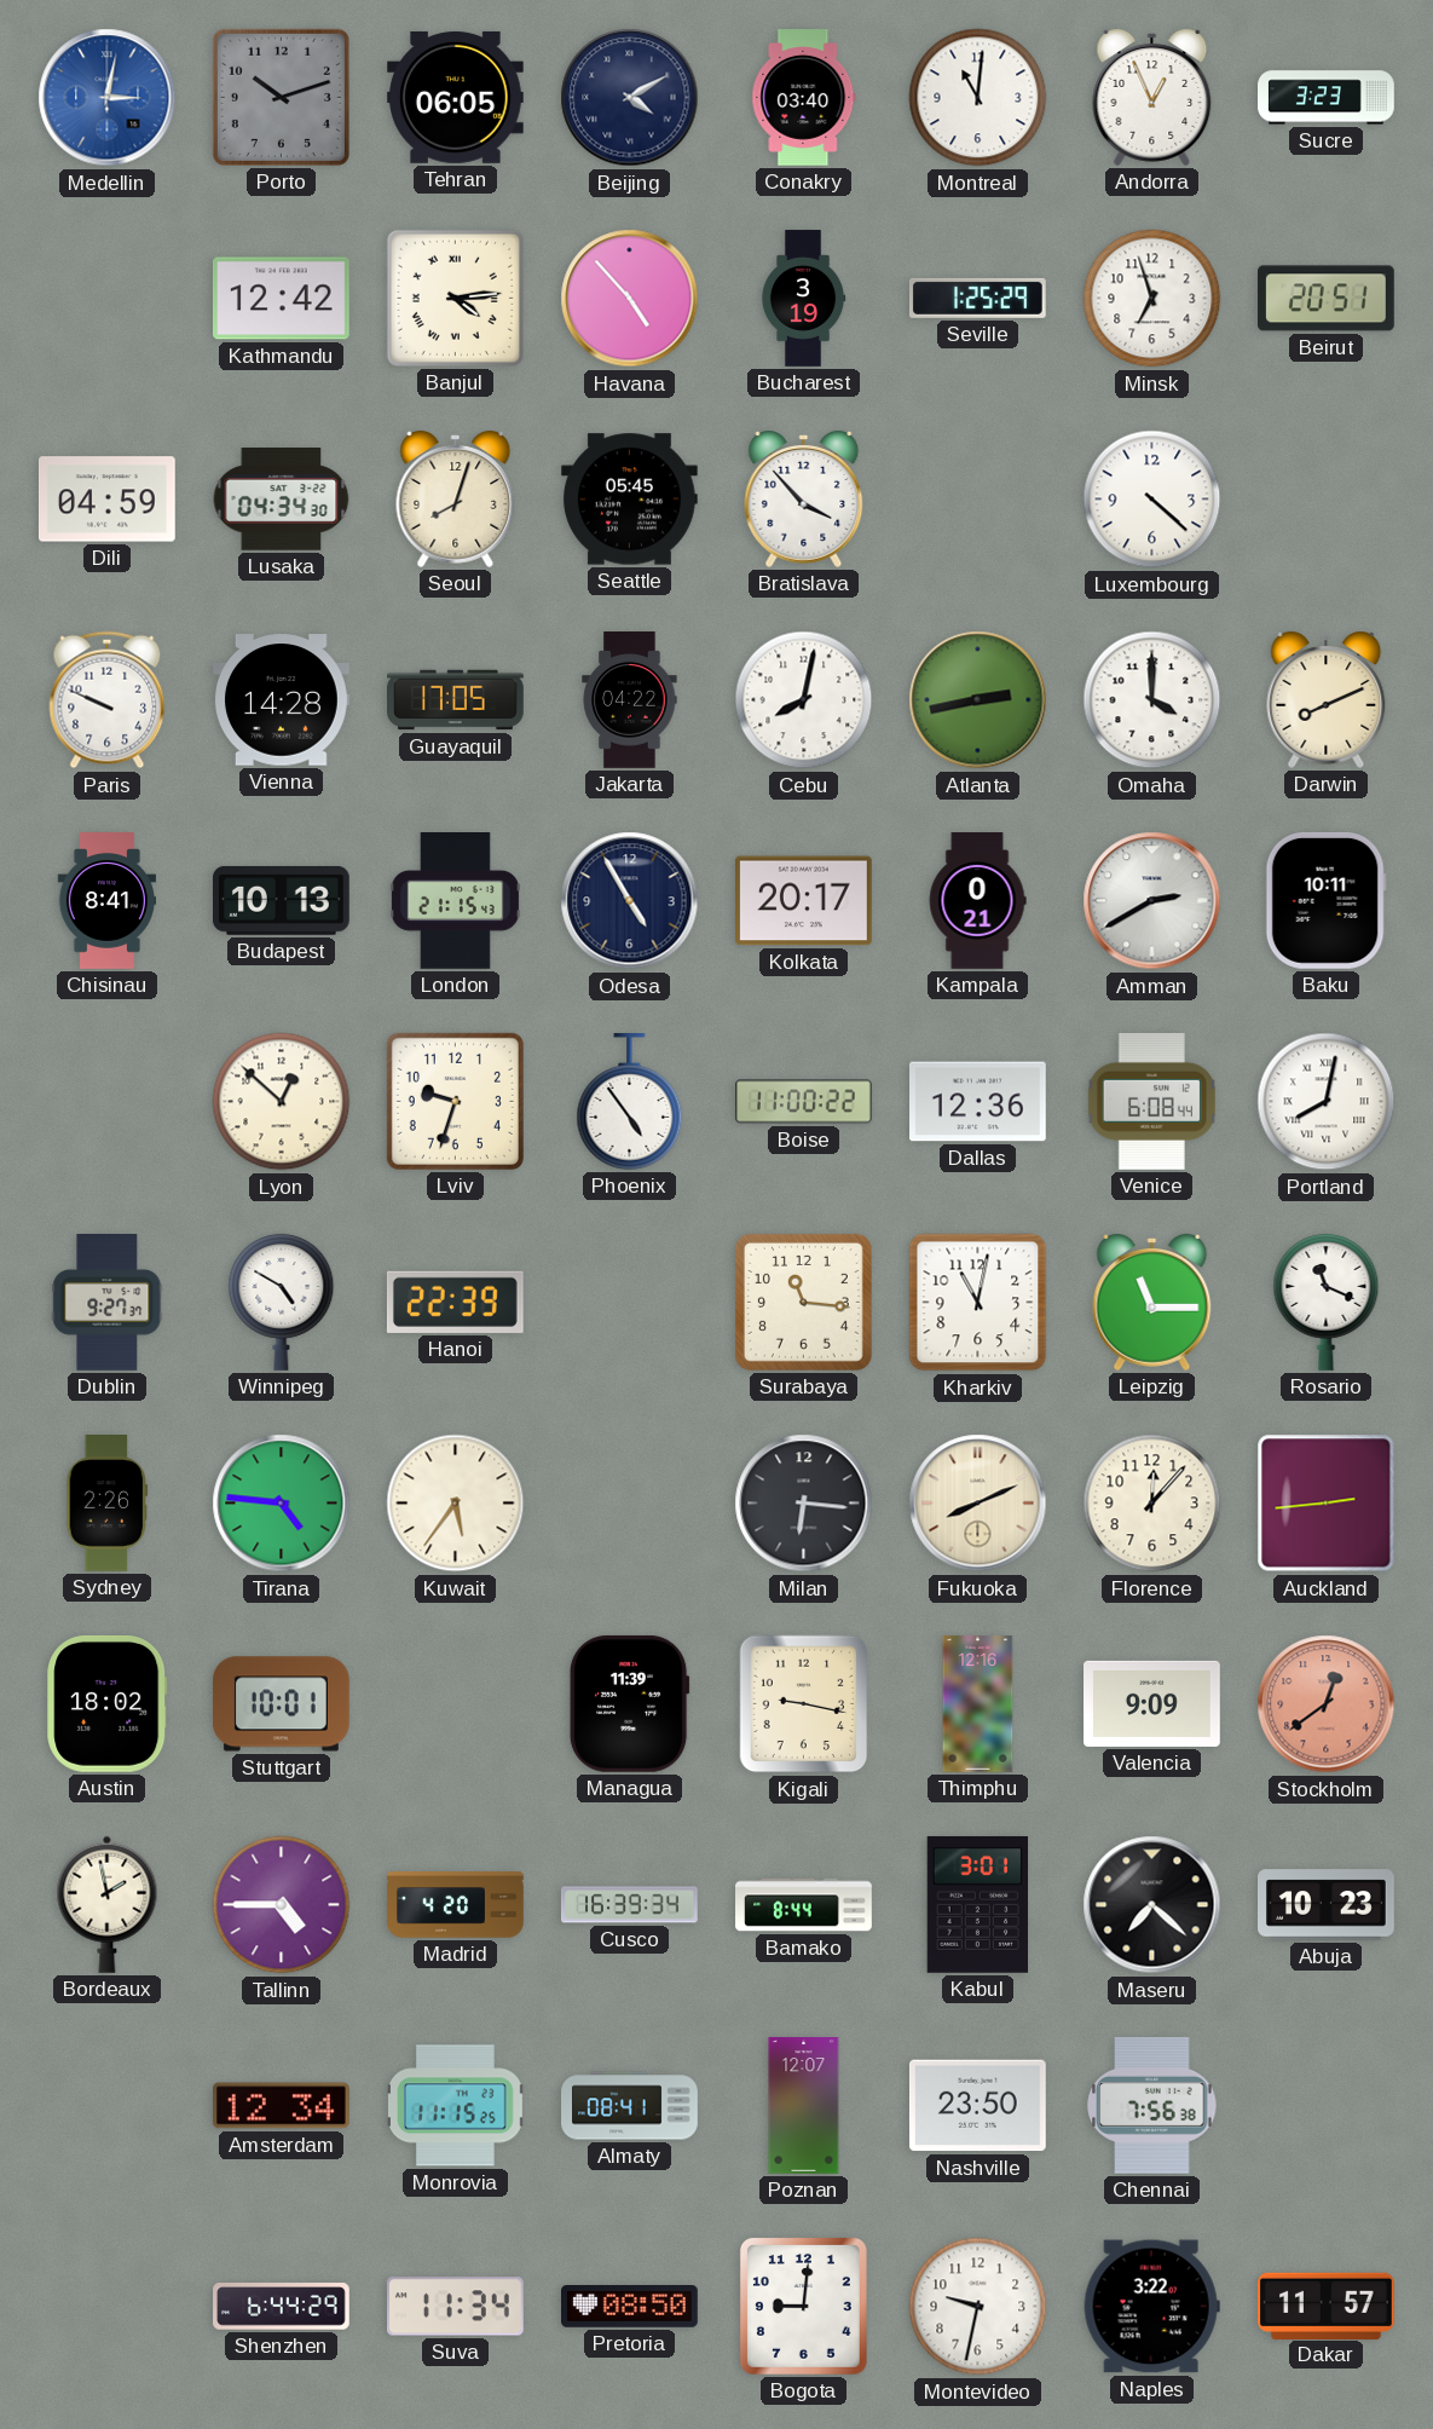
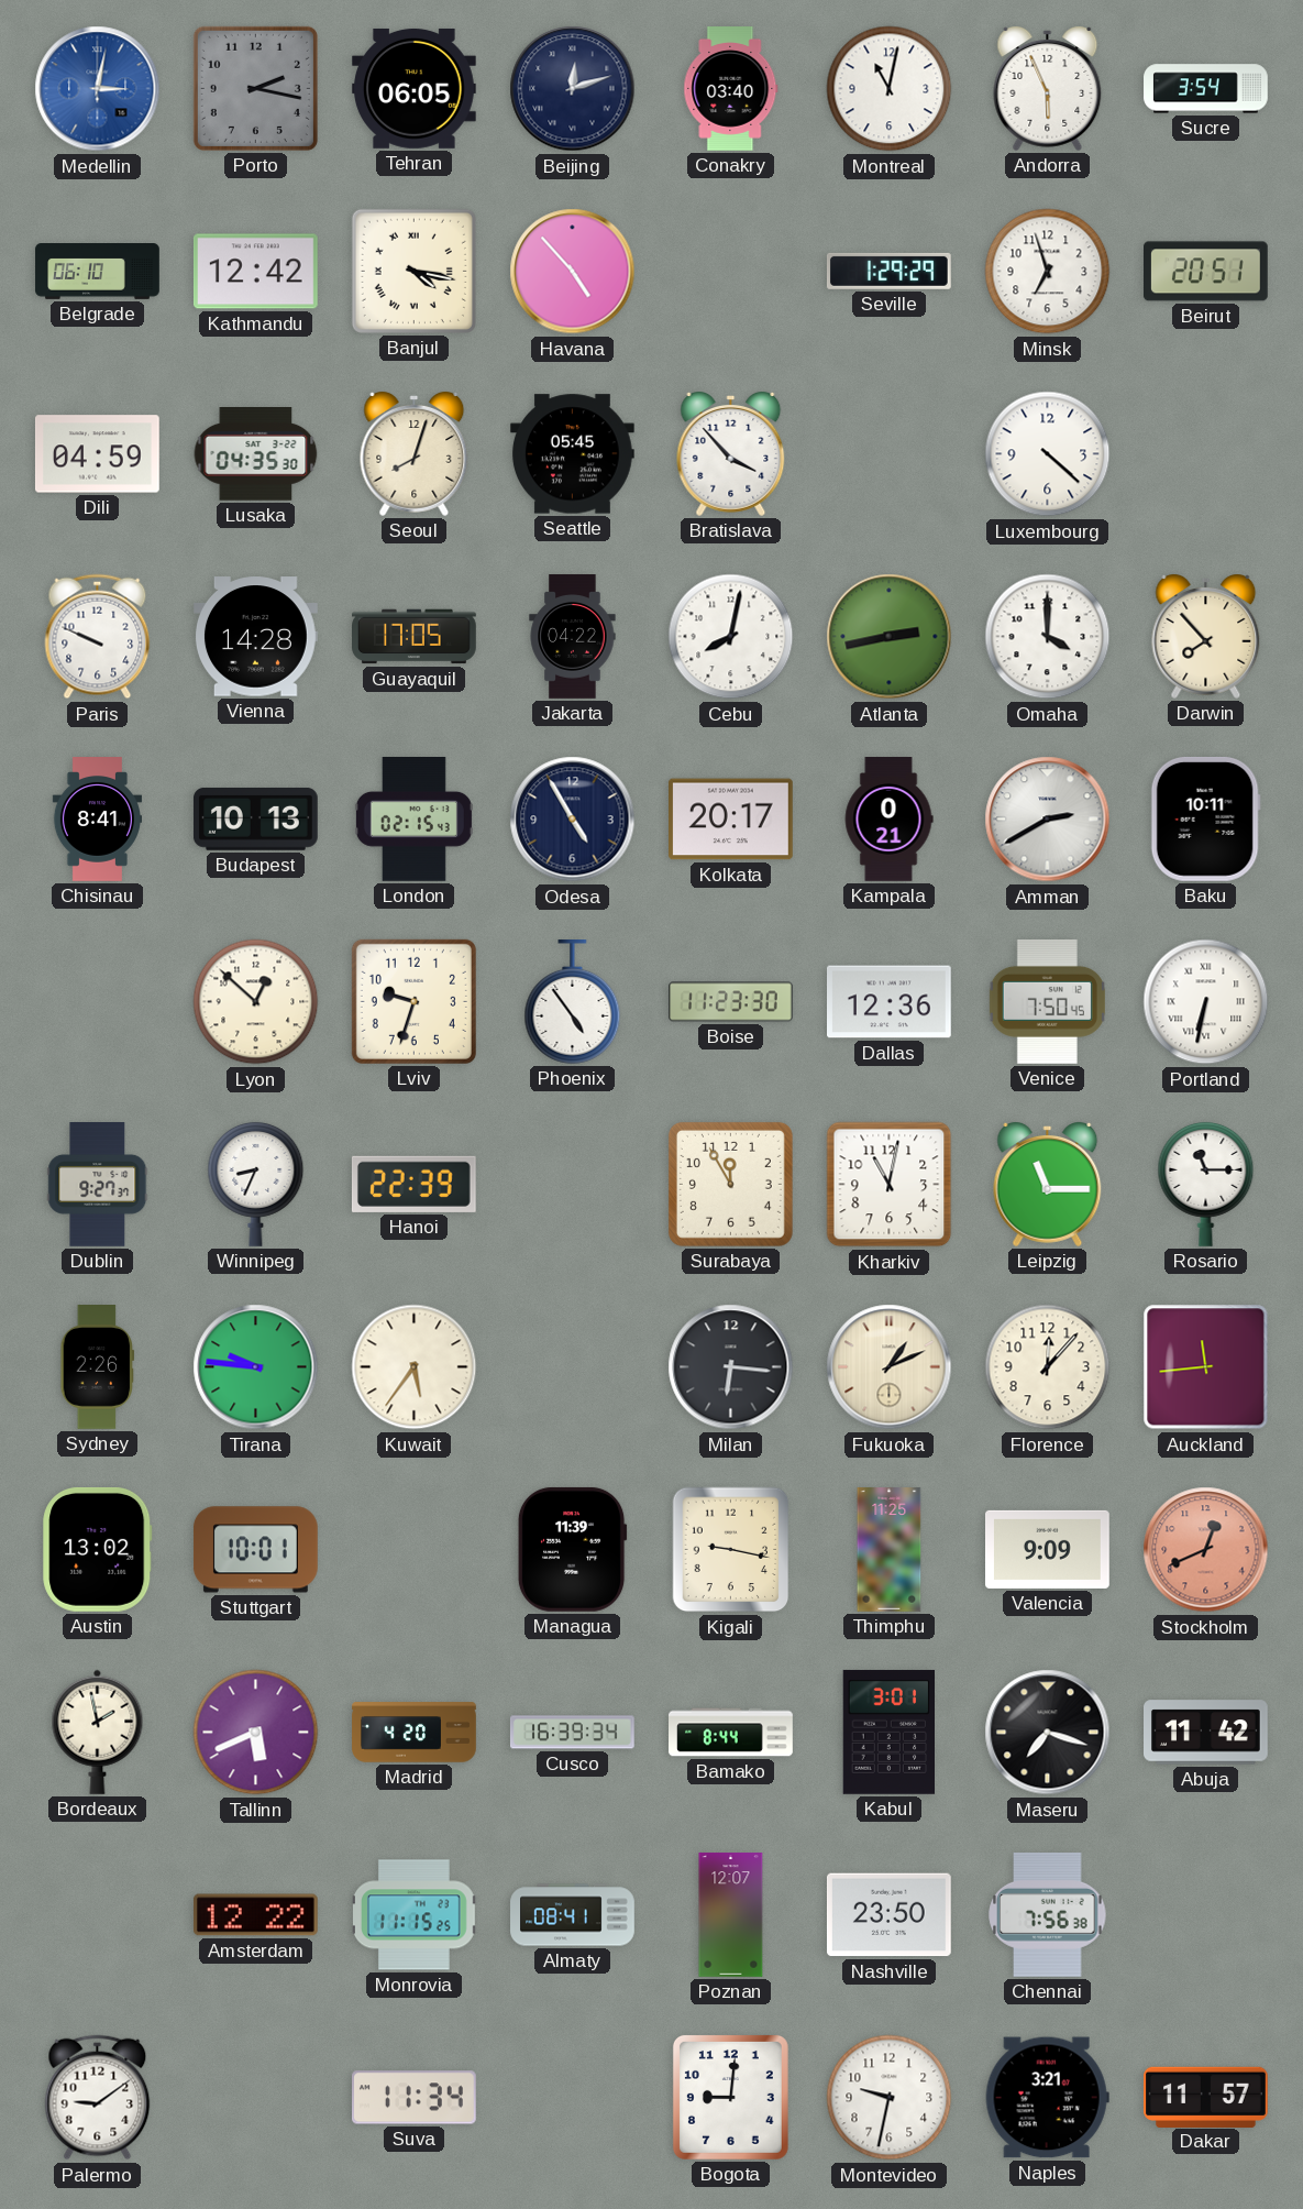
Porto: 10:12 -> 2:17
Beijing: 4:10 -> 12:12
Montreal: 11:01 -> 11:02
Andorra: 12:56 -> 5:56
Sucre: 3:23 -> 3:54
Belgrade: none -> 06:10
Banjul: 4:14 -> 4:17
Bucharest: 3:19 -> none
Seville: 1:25 -> 1:29
Lusaka: 04:34 -> 04:35
Darwin: 8:11 -> 7:53
London: 21:15 -> 02:15
Boise: 11:00 -> 11:23
Venice: 6:08 -> 7:50
Portland: 8:02 -> 6:32
Winnipeg: 4:50 -> 8:34
Surabaya: 11:16 -> 11:55
Rosario: 11:19 -> 11:15
Tirana: 4:46 -> 9:46
Fukuoka: 8:11 -> 1:11
Auckland: 2:44 -> 11:44
Austin: 18:02 -> 13:02
Thimphu: 12:16 -> 11:25
Stockholm: 12:39 -> 12:41
Tallinn: 4:45 -> 5:41
Maseru: 7:22 -> 7:18
Abuja: 10:23 -> 11:42
Amsterdam: 12:34 -> 12:22
Palermo: none -> 9:09
Shenzhen: 6:44 -> none
Pretoria: 08:50 -> none
Naples: 3:22 -> 3:21
